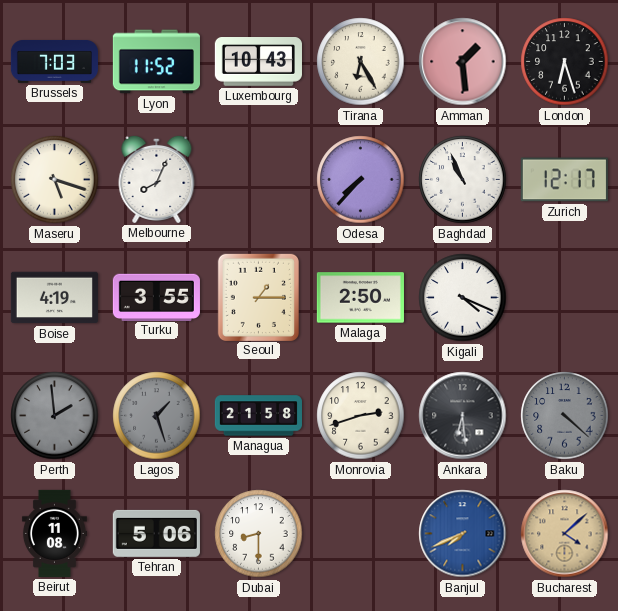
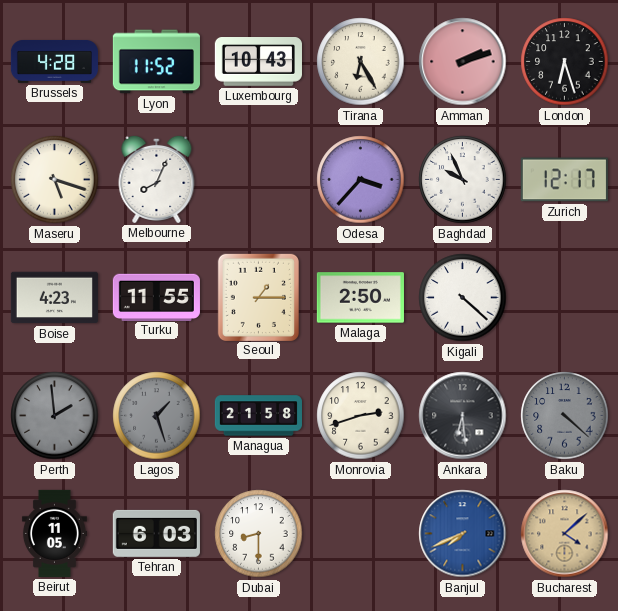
Brussels: 7:03 -> 4:28
Amman: 1:29 -> 2:12
Odesa: 7:37 -> 3:37
Baghdad: 10:56 -> 9:56
Boise: 4:19 -> 4:23
Turku: 3:55 -> 11:55
Kigali: 4:19 -> 4:22
Beirut: 11:08 -> 11:05
Tehran: 5:06 -> 6:03
